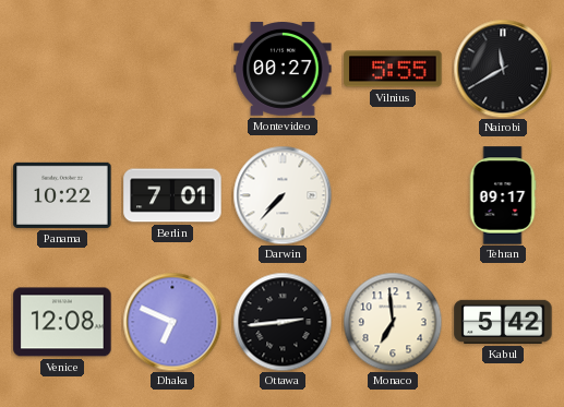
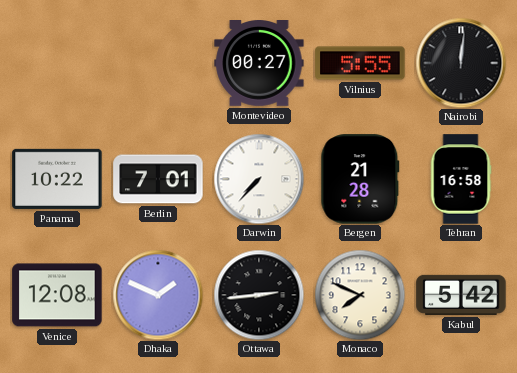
Nairobi: 11:40 -> 12:01
Bergen: none -> 21:28
Tehran: 09:17 -> 16:58
Dhaka: 6:49 -> 1:49
Monaco: 6:59 -> 7:49
